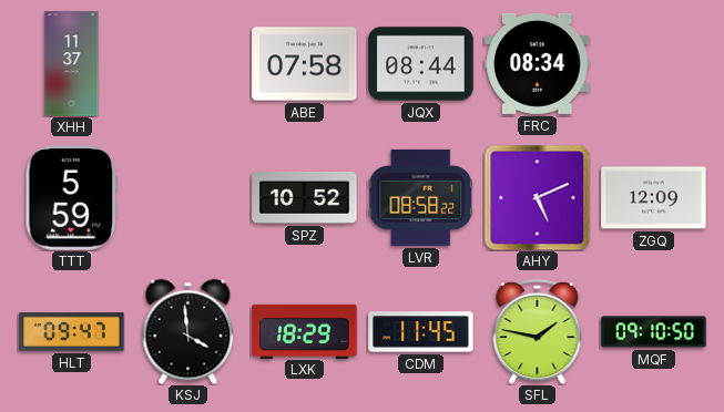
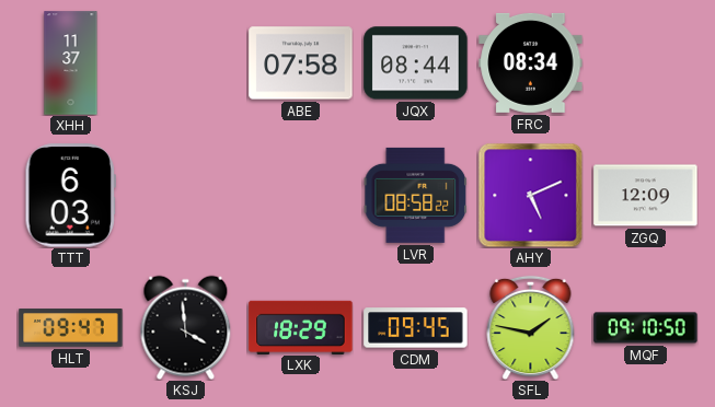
TTT: 5:59 -> 6:03
SPZ: 10:52 -> none
CDM: 11:45 -> 09:45
